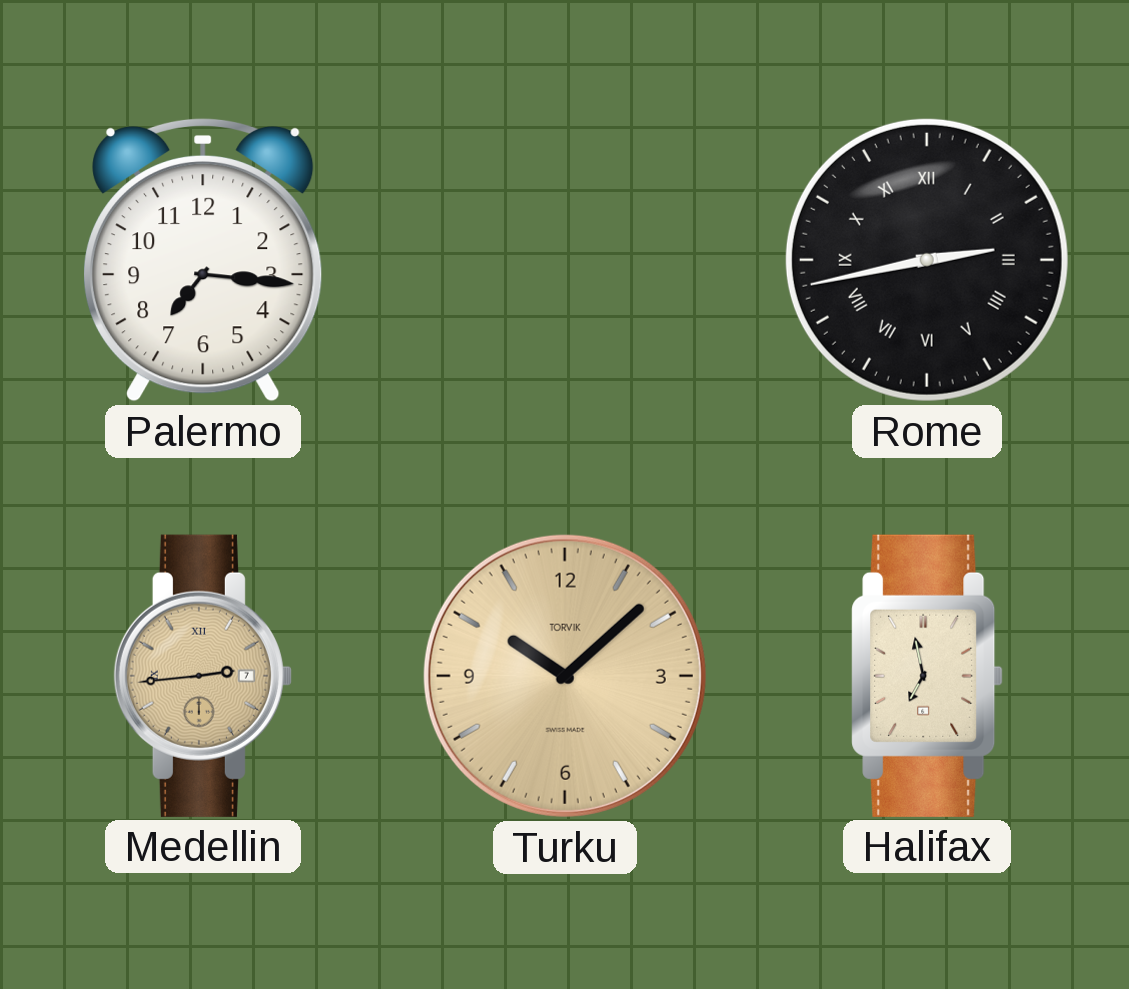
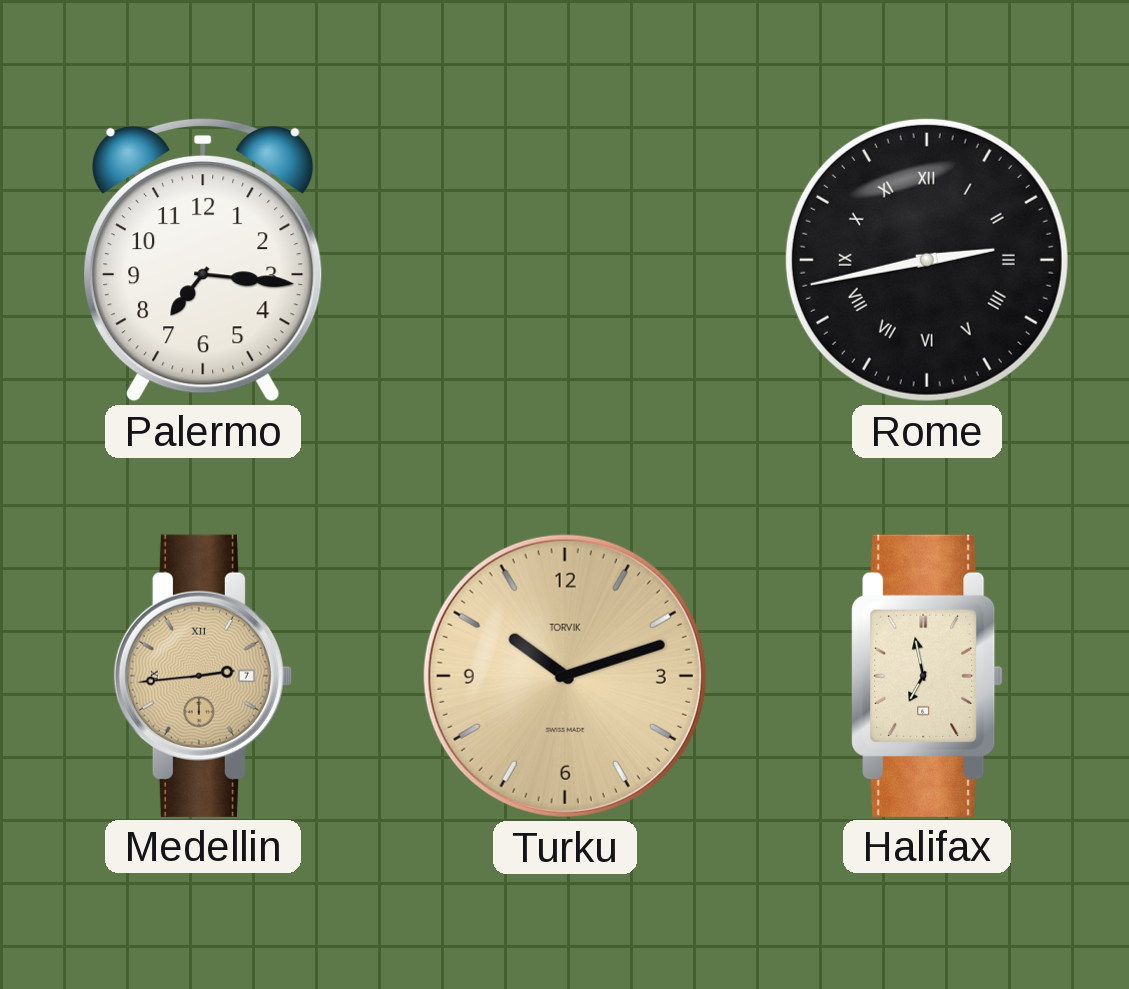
Turku: 10:08 -> 10:12
